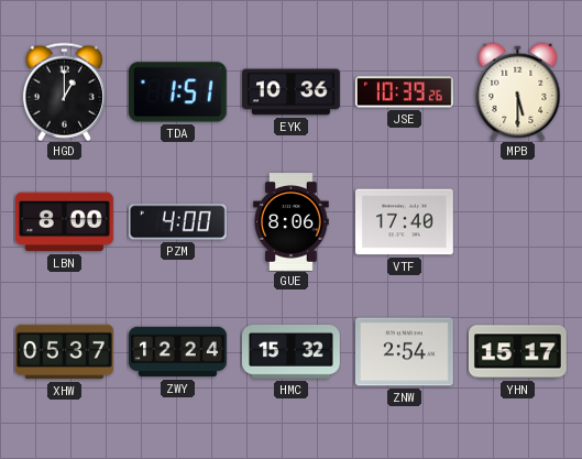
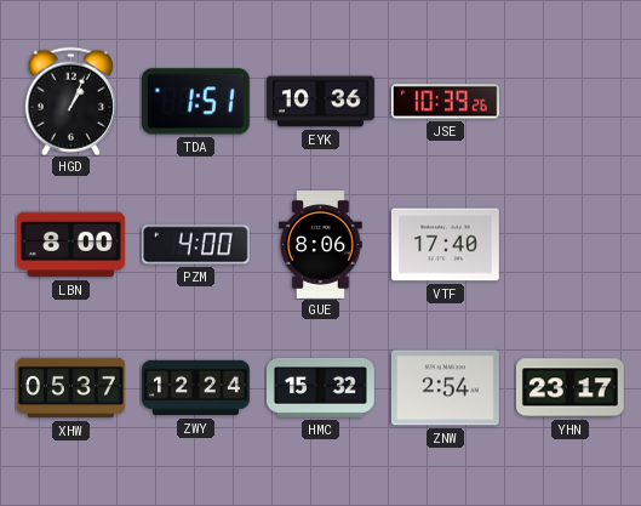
HGD: 1:00 -> 1:04
MPB: 5:30 -> none
YHN: 15:17 -> 23:17
